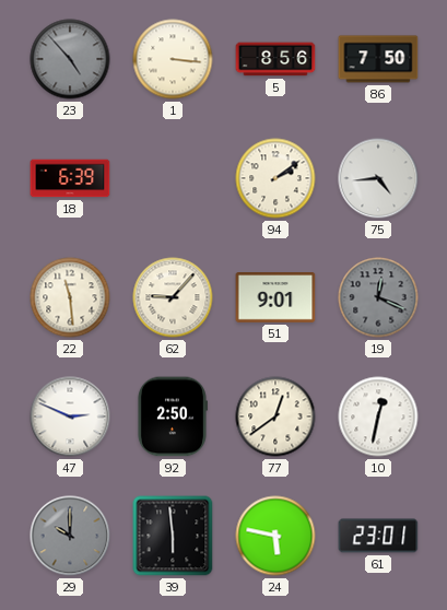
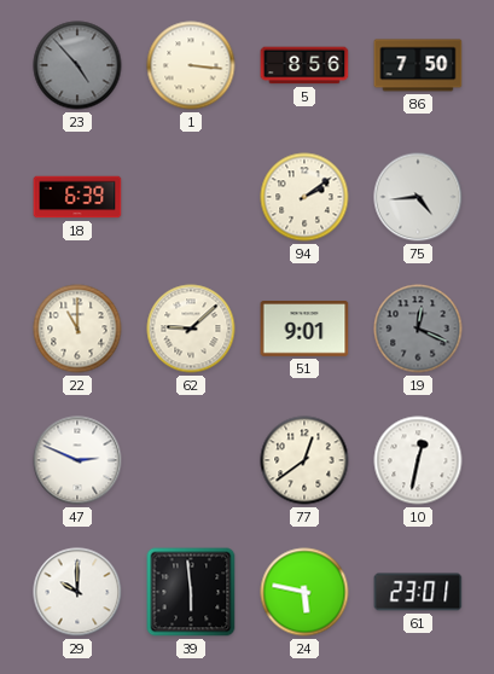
22: 11:29 -> 11:00
62: 9:07 -> 9:08
92: 2:50 -> none
29 dial: grey -> white
